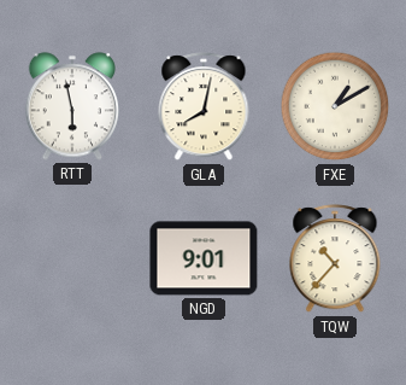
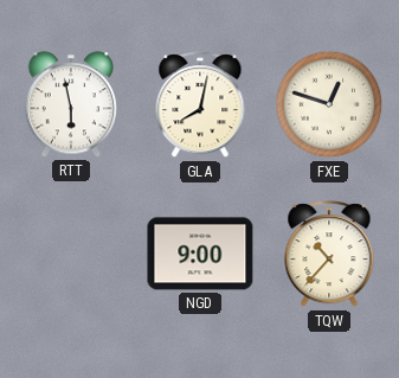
FXE: 1:10 -> 12:48
NGD: 9:01 -> 9:00
